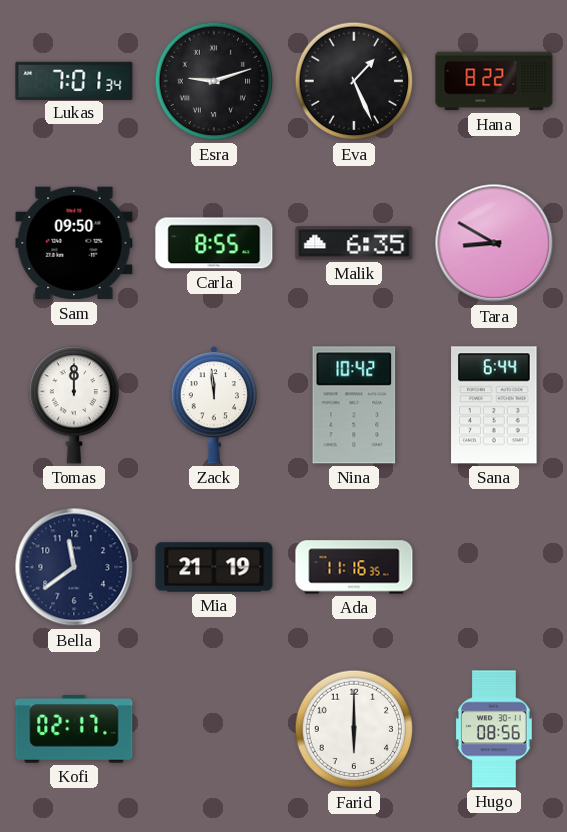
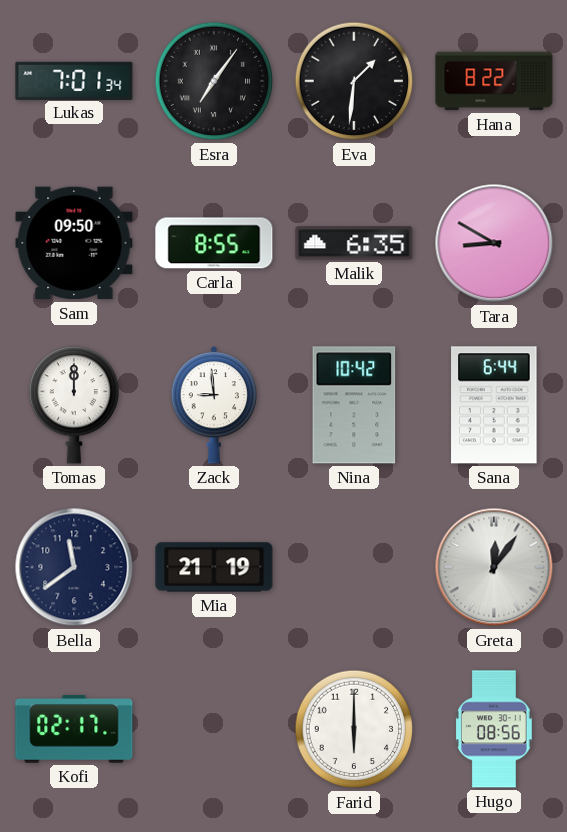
Esra: 9:12 -> 7:06
Eva: 1:26 -> 1:31
Zack: 11:59 -> 8:59
Ada: 11:16 -> none
Greta: none -> 12:06
